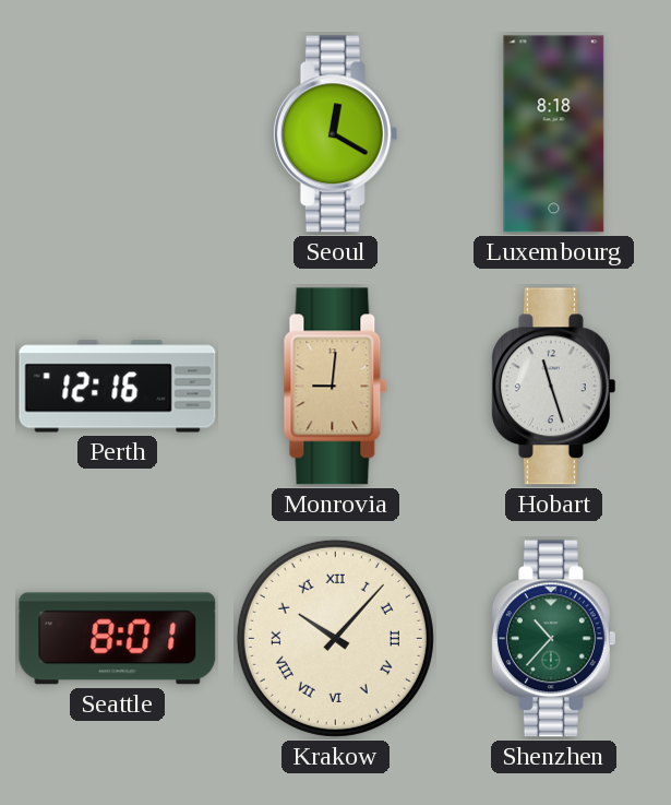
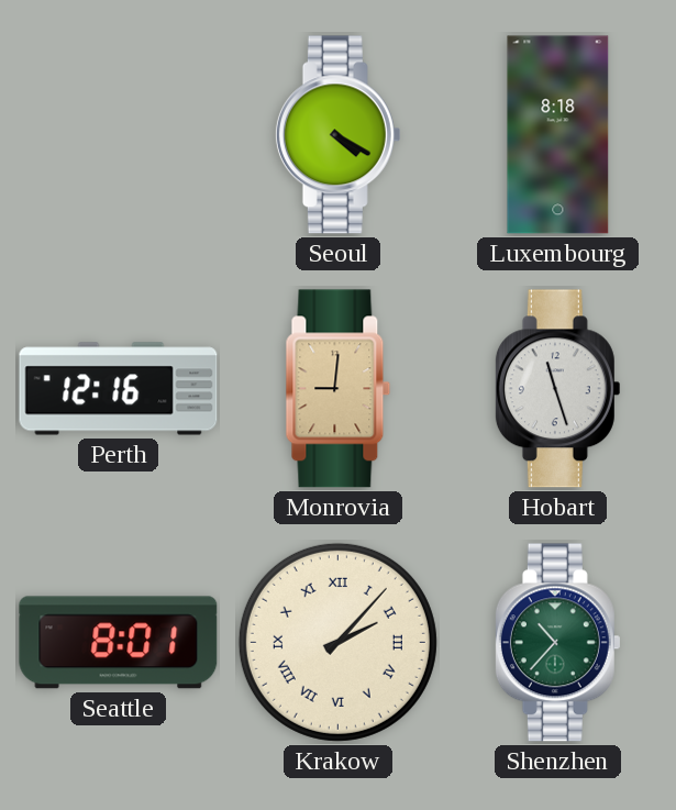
Seoul: 12:20 -> 4:20
Krakow: 10:07 -> 2:07
